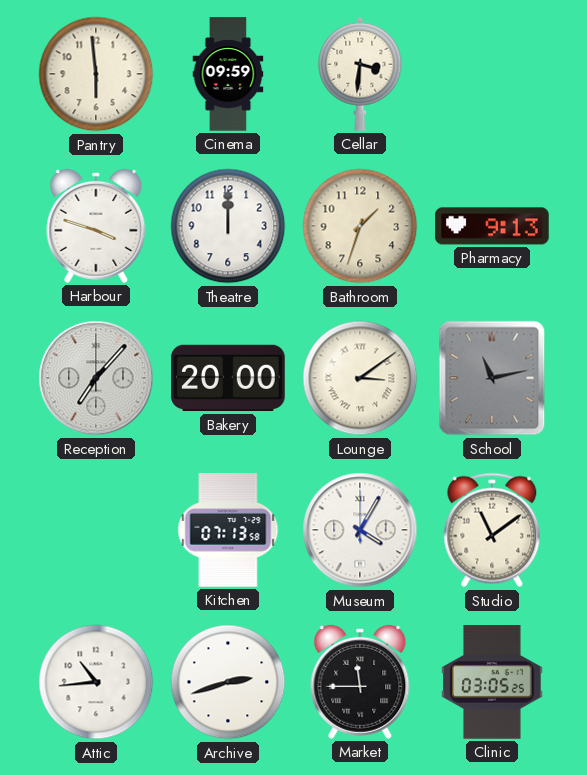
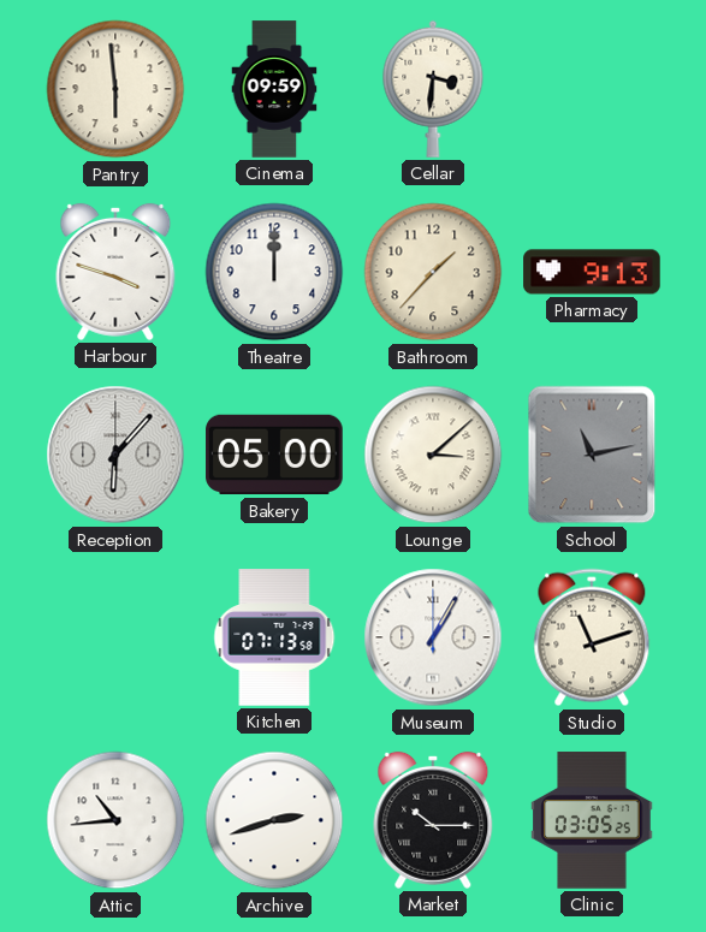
Bathroom: 1:33 -> 1:37
Reception: 7:07 -> 6:07
Bakery: 20:00 -> 05:00
Lounge: 3:09 -> 3:08
Museum: 4:05 -> 1:05
Studio: 11:09 -> 11:12
Market: 11:45 -> 10:15
